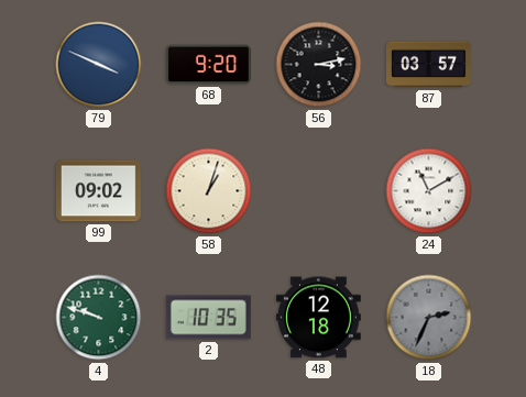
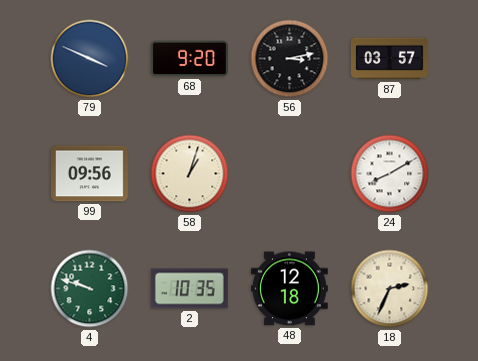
99: 09:02 -> 09:56
24: 11:10 -> 8:10
18 dial: grey -> cream
